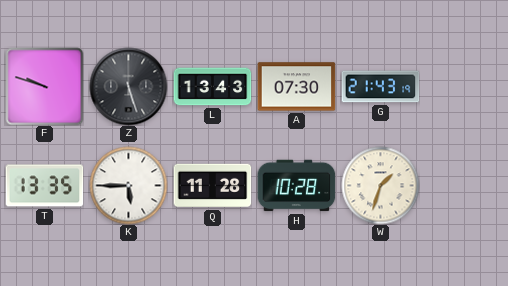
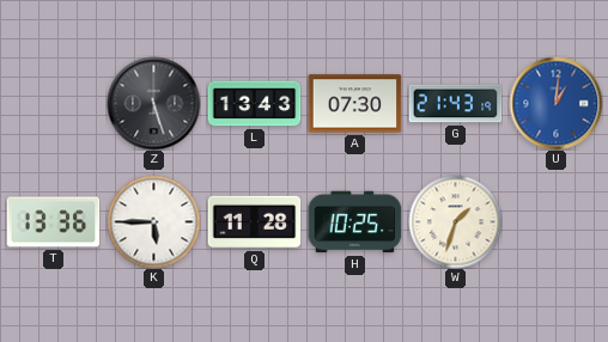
F: 9:48 -> none
U: none -> 1:01
T: 13:35 -> 13:36
H: 10:28 -> 10:25
